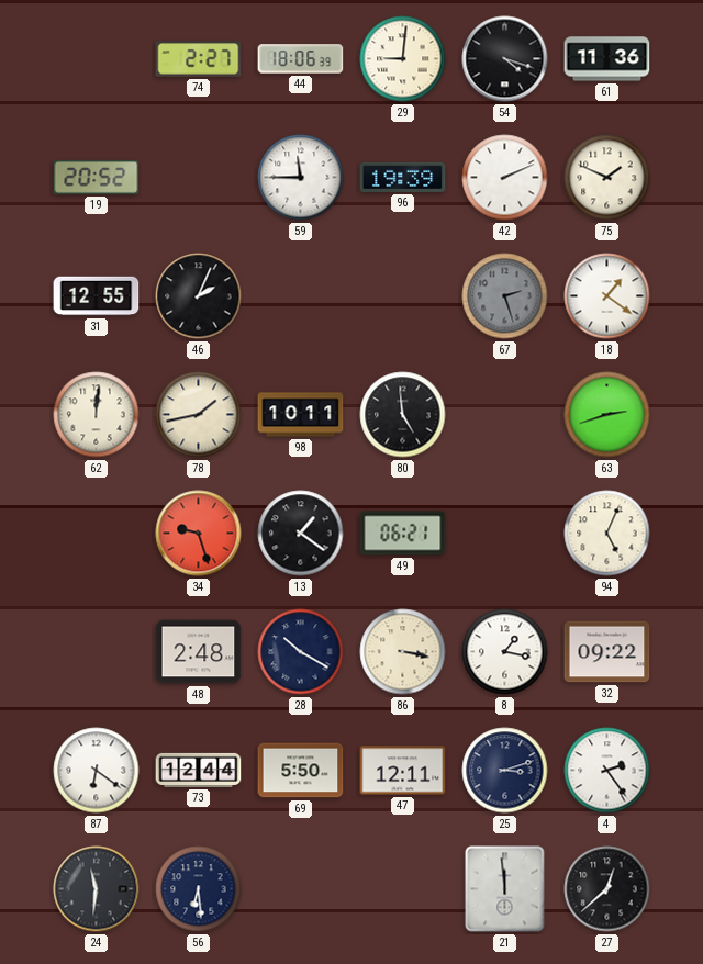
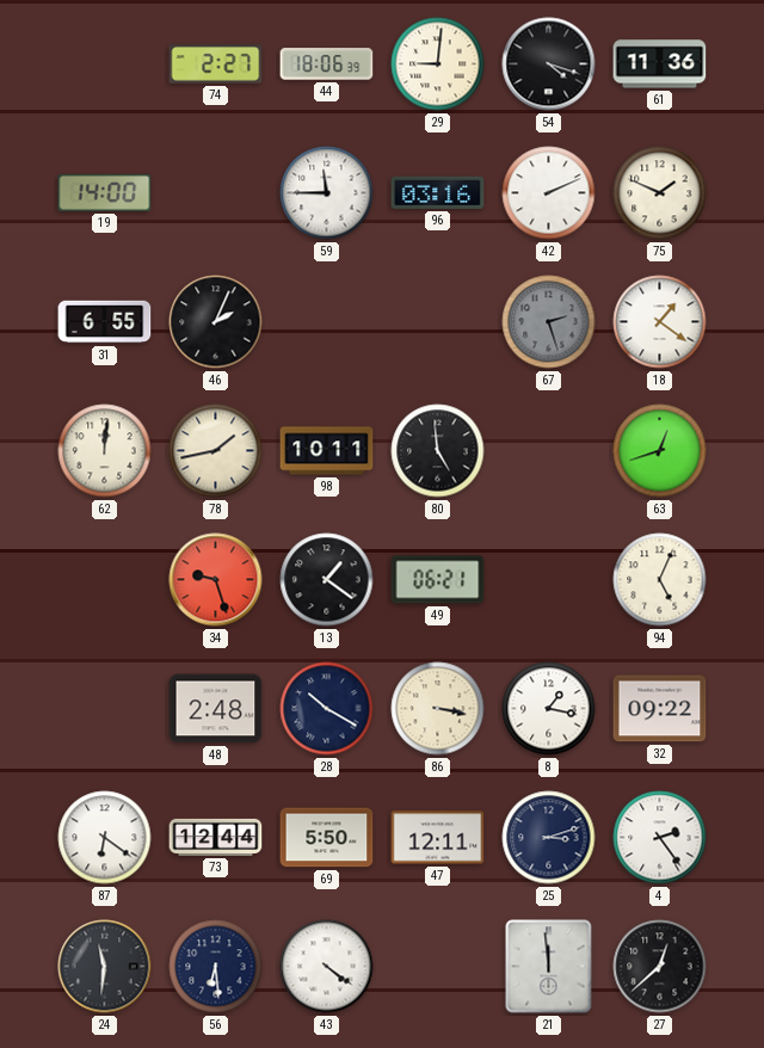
19: 20:52 -> 14:00
96: 19:39 -> 03:16
31: 12:55 -> 6:55
63: 2:42 -> 12:42
43: none -> 4:21
